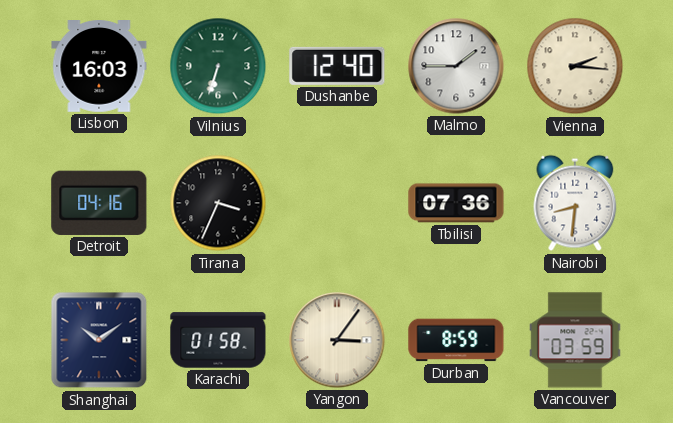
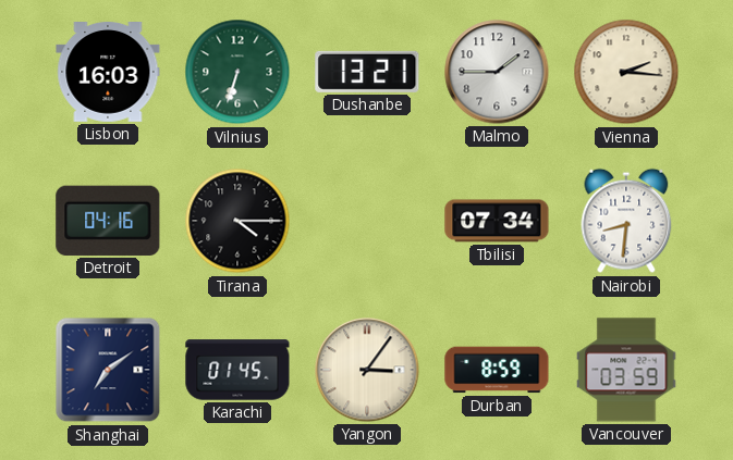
Dushanbe: 12:40 -> 13:21
Tirana: 3:34 -> 4:15
Tbilisi: 07:36 -> 07:34
Shanghai: 10:09 -> 7:09
Karachi: 01:58 -> 01:45
